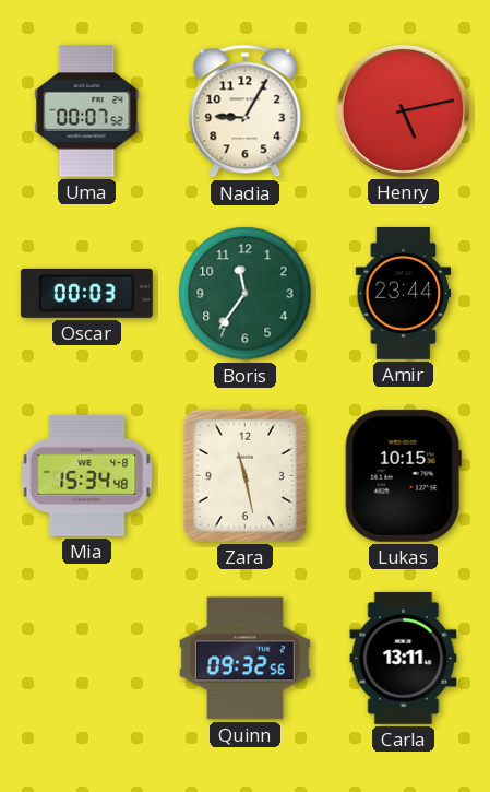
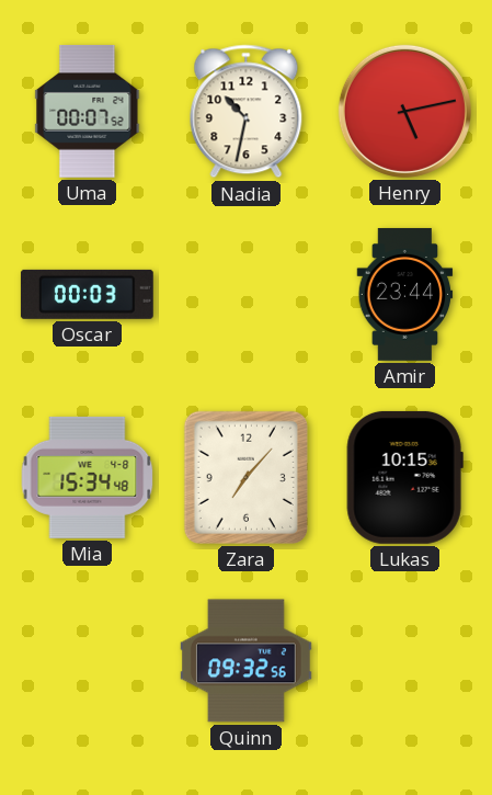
Nadia: 9:05 -> 10:32
Boris: 11:36 -> none
Zara: 11:28 -> 7:07
Carla: 13:11 -> none
